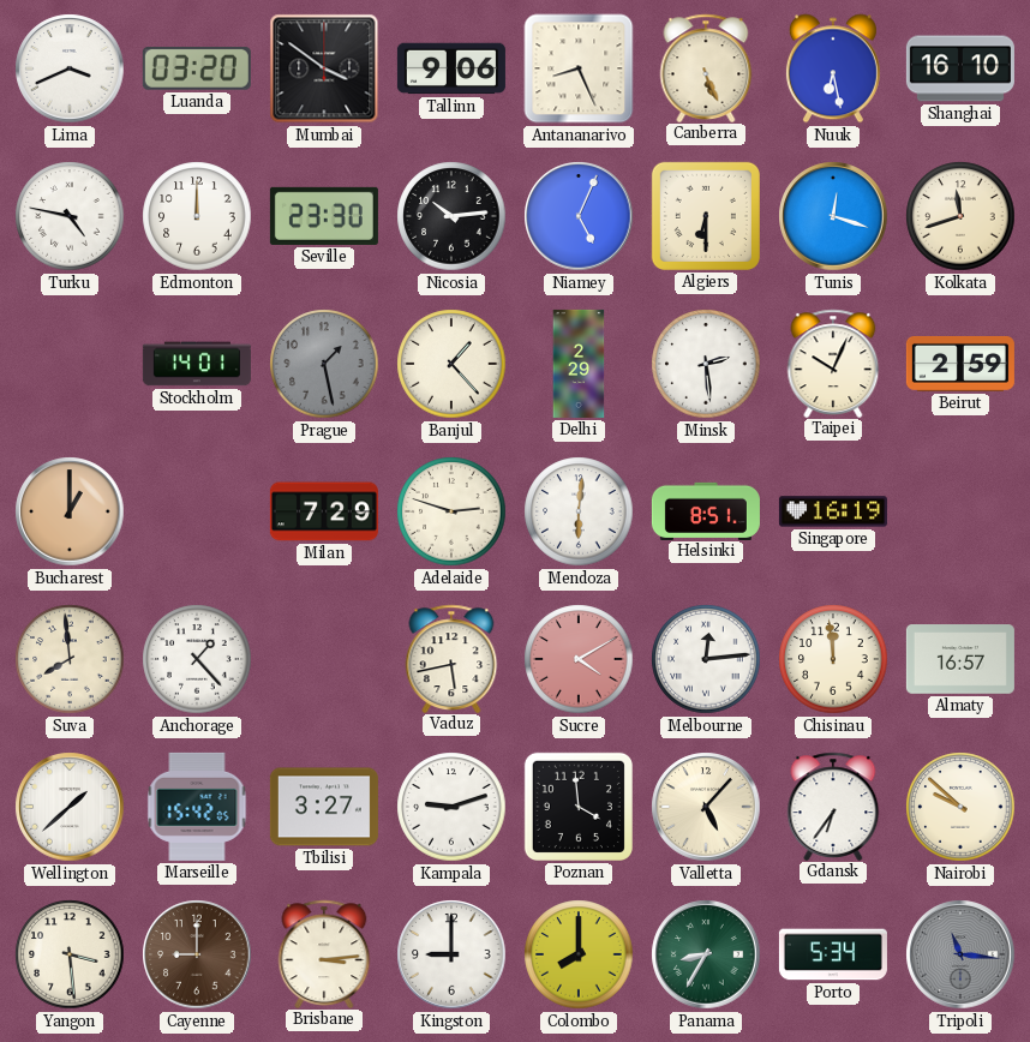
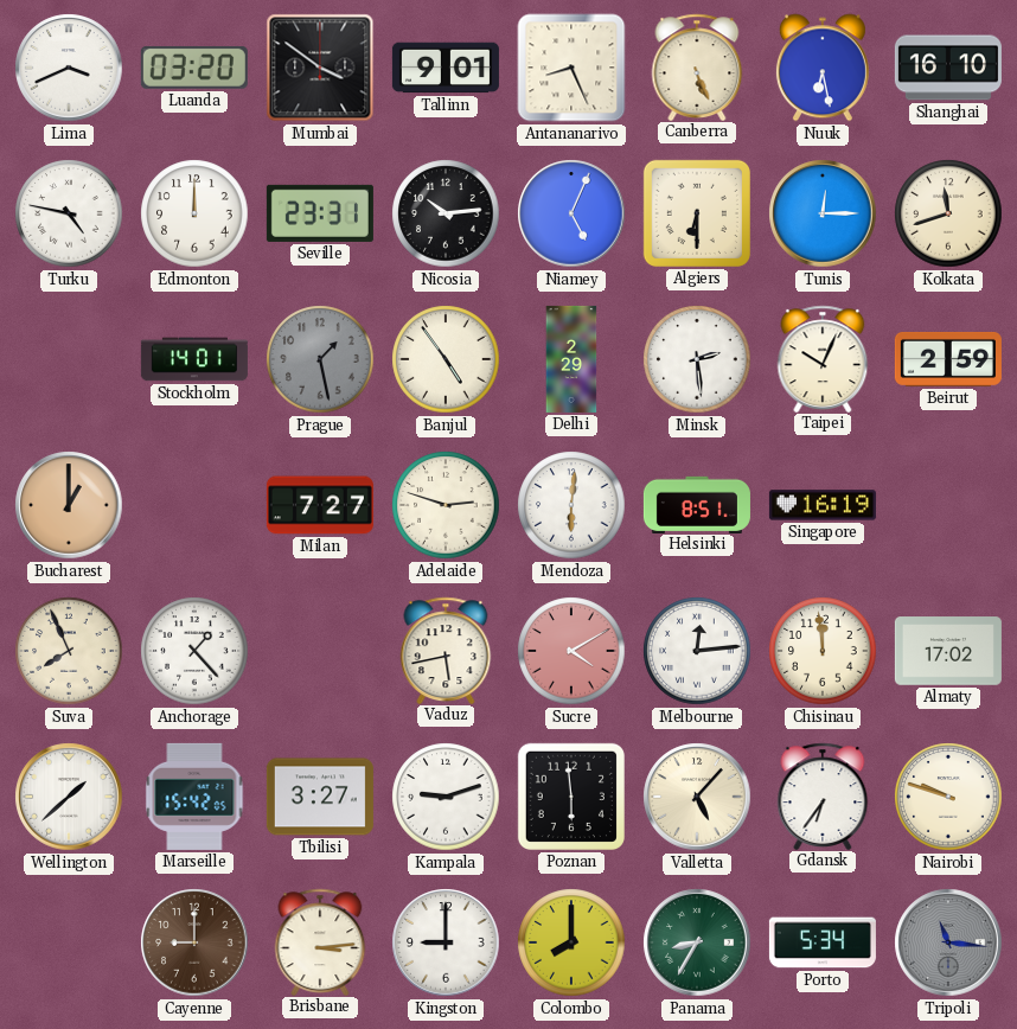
Tallinn: 9:06 -> 9:01
Seville: 23:30 -> 23:31
Tunis: 12:18 -> 12:15
Banjul: 1:23 -> 4:54
Milan: 7:29 -> 7:27
Suva: 7:59 -> 7:56
Almaty: 16:57 -> 17:02
Poznan: 3:59 -> 5:59
Nairobi: 9:52 -> 9:48
Yangon: 3:29 -> none
